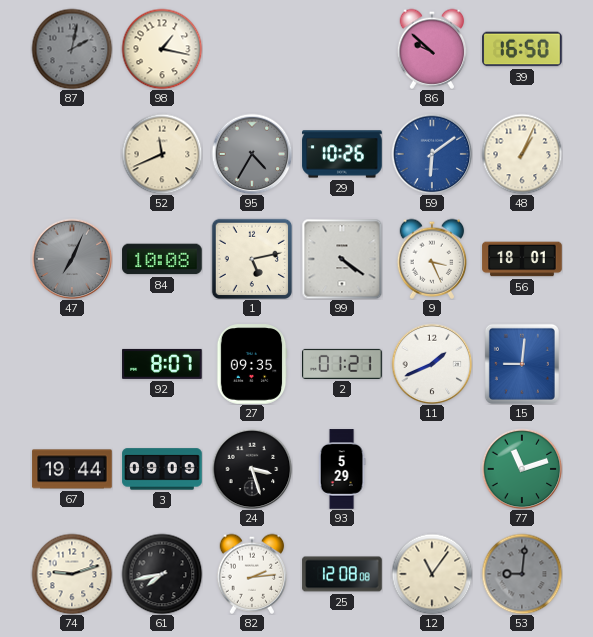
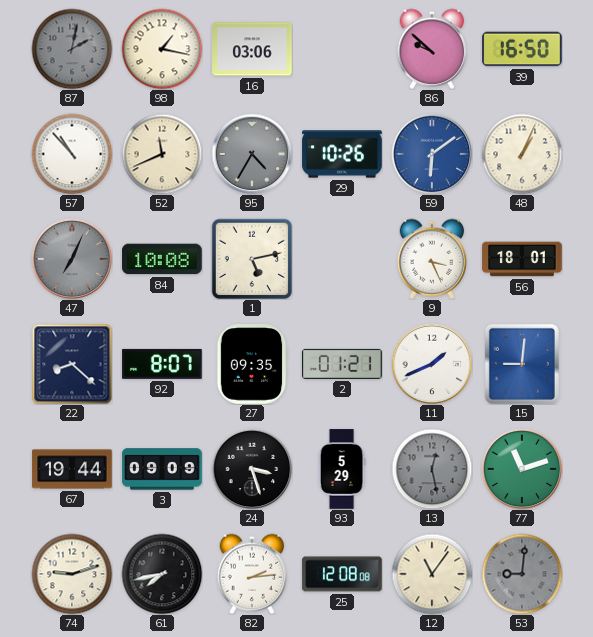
16: none -> 03:06
57: none -> 10:53
99: 4:21 -> none
22: none -> 8:22
13: none -> 12:28
